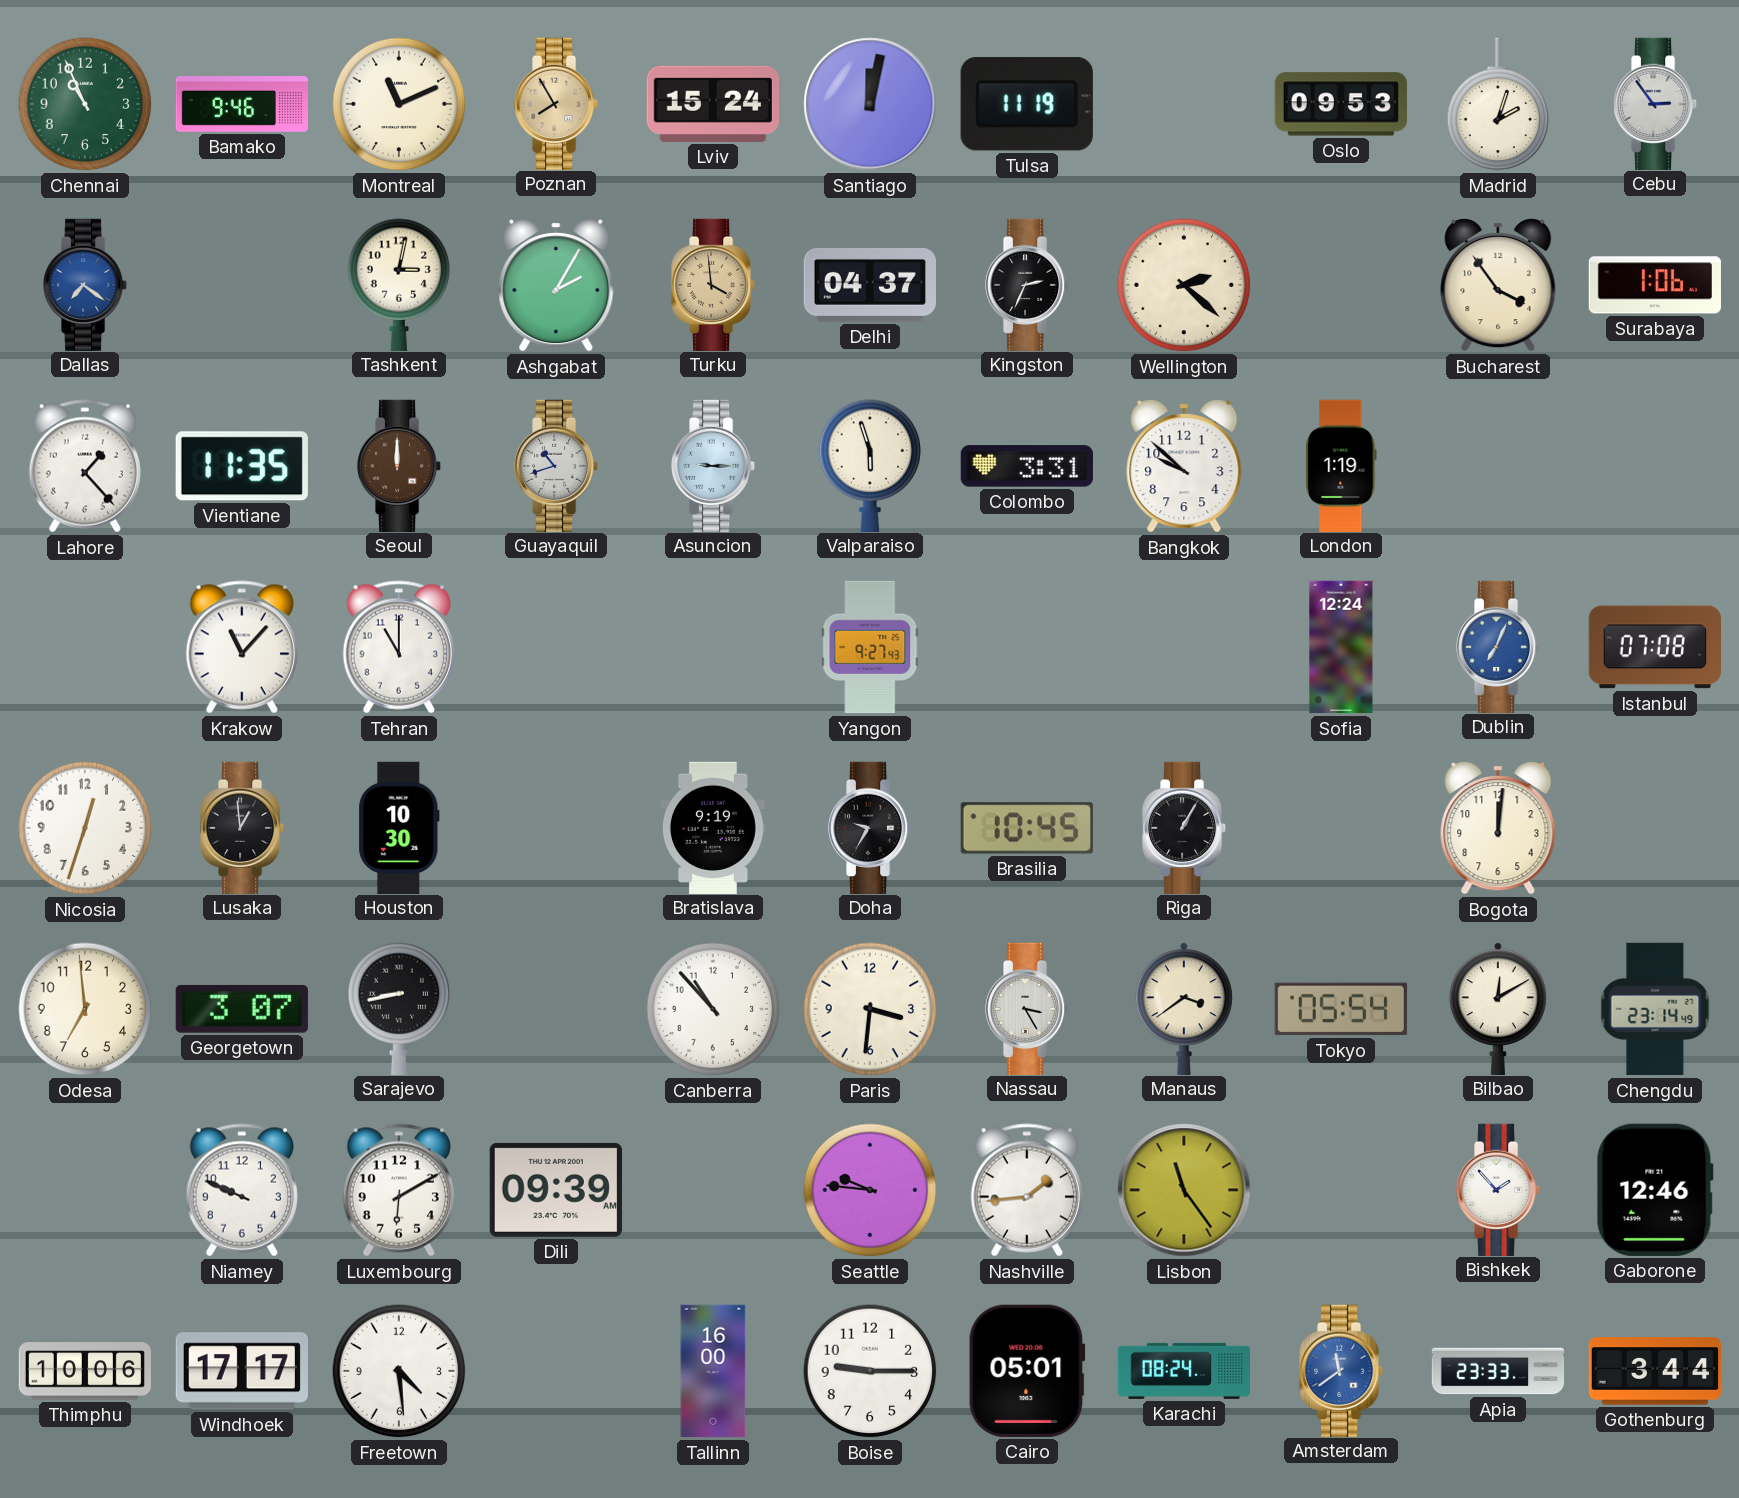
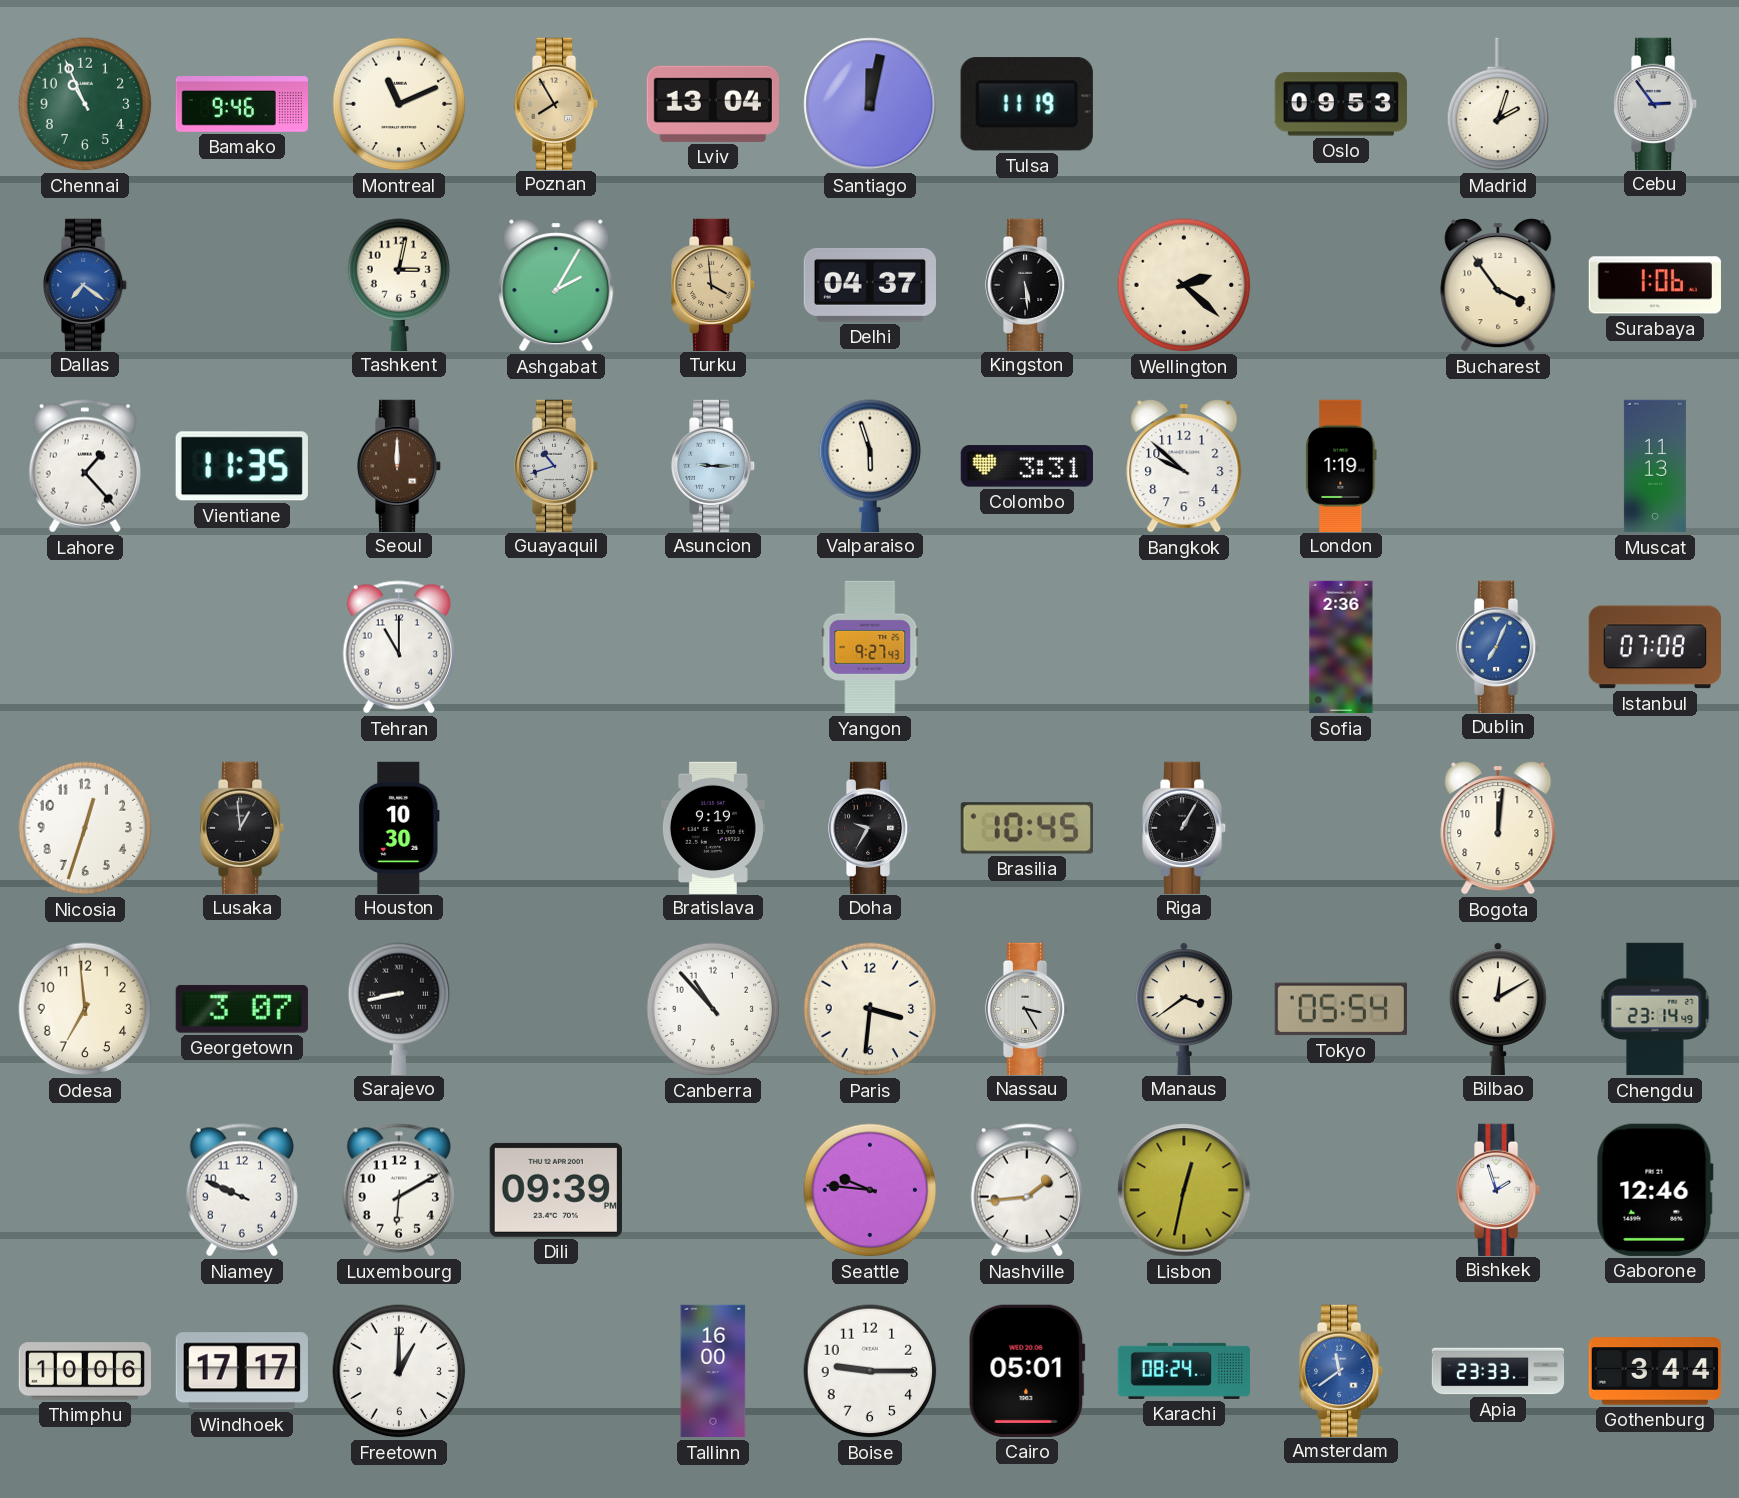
Lviv: 15:24 -> 13:04
Kingston: 2:34 -> 5:29
Muscat: none -> 11:13
Krakow: 11:07 -> none
Sofia: 12:24 -> 2:36
Dili: 09:39 AM -> 09:39 PM
Lisbon: 11:24 -> 12:32
Bishkek: 1:53 -> 1:57
Freetown: 4:29 -> 1:00
